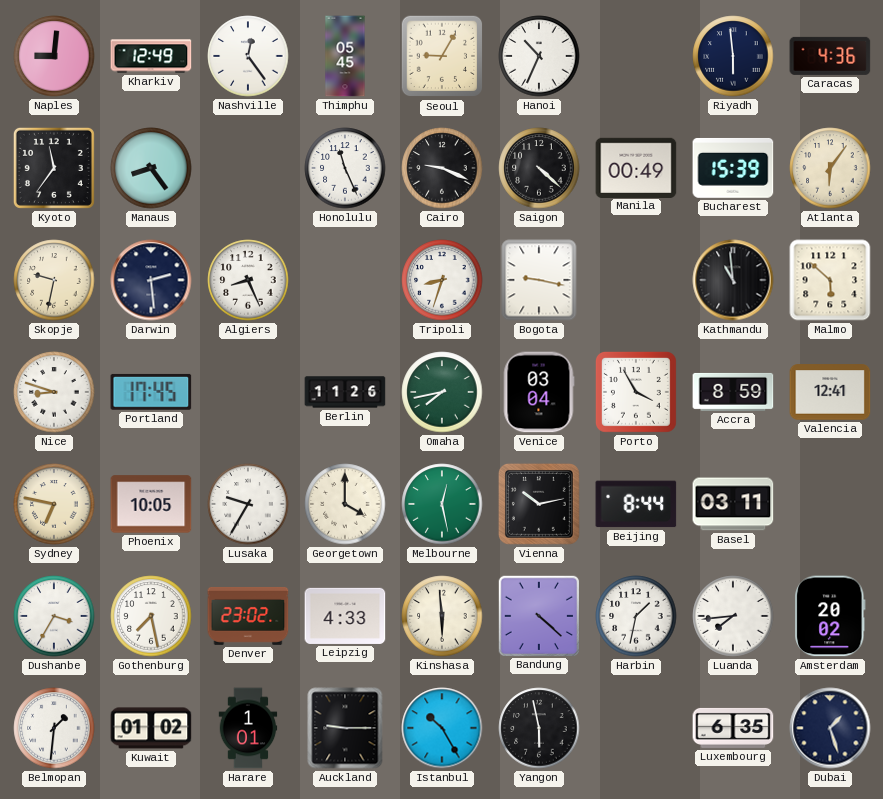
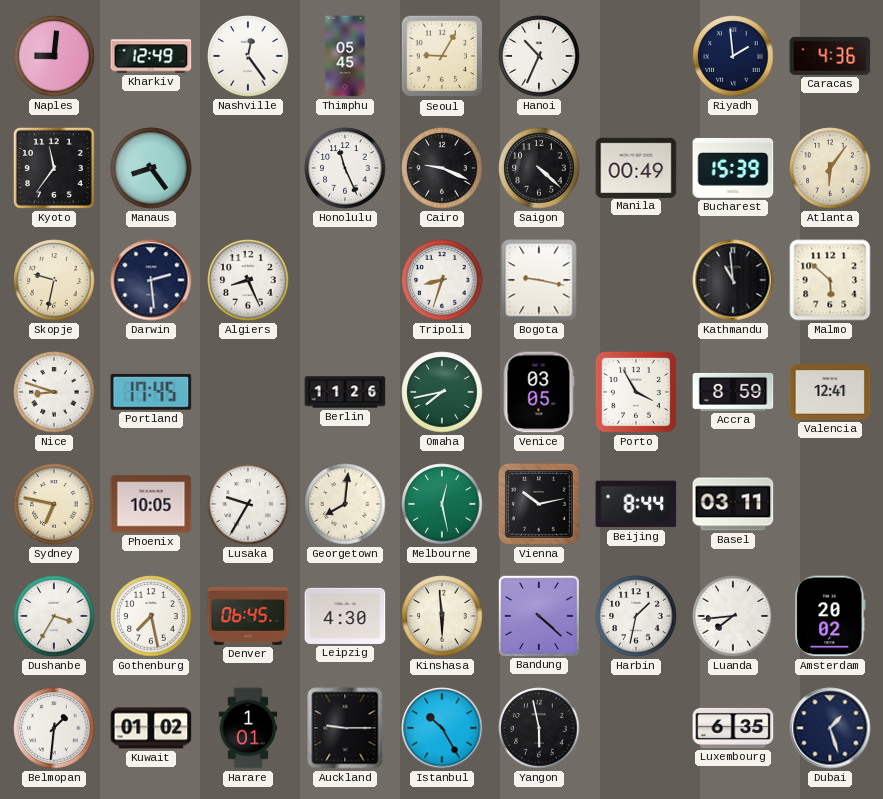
Riyadh: 5:59 -> 1:59
Venice: 03:04 -> 03:05
Georgetown: 4:00 -> 8:01
Denver: 23:02 -> 06:45
Leipzig: 4:33 -> 4:30
